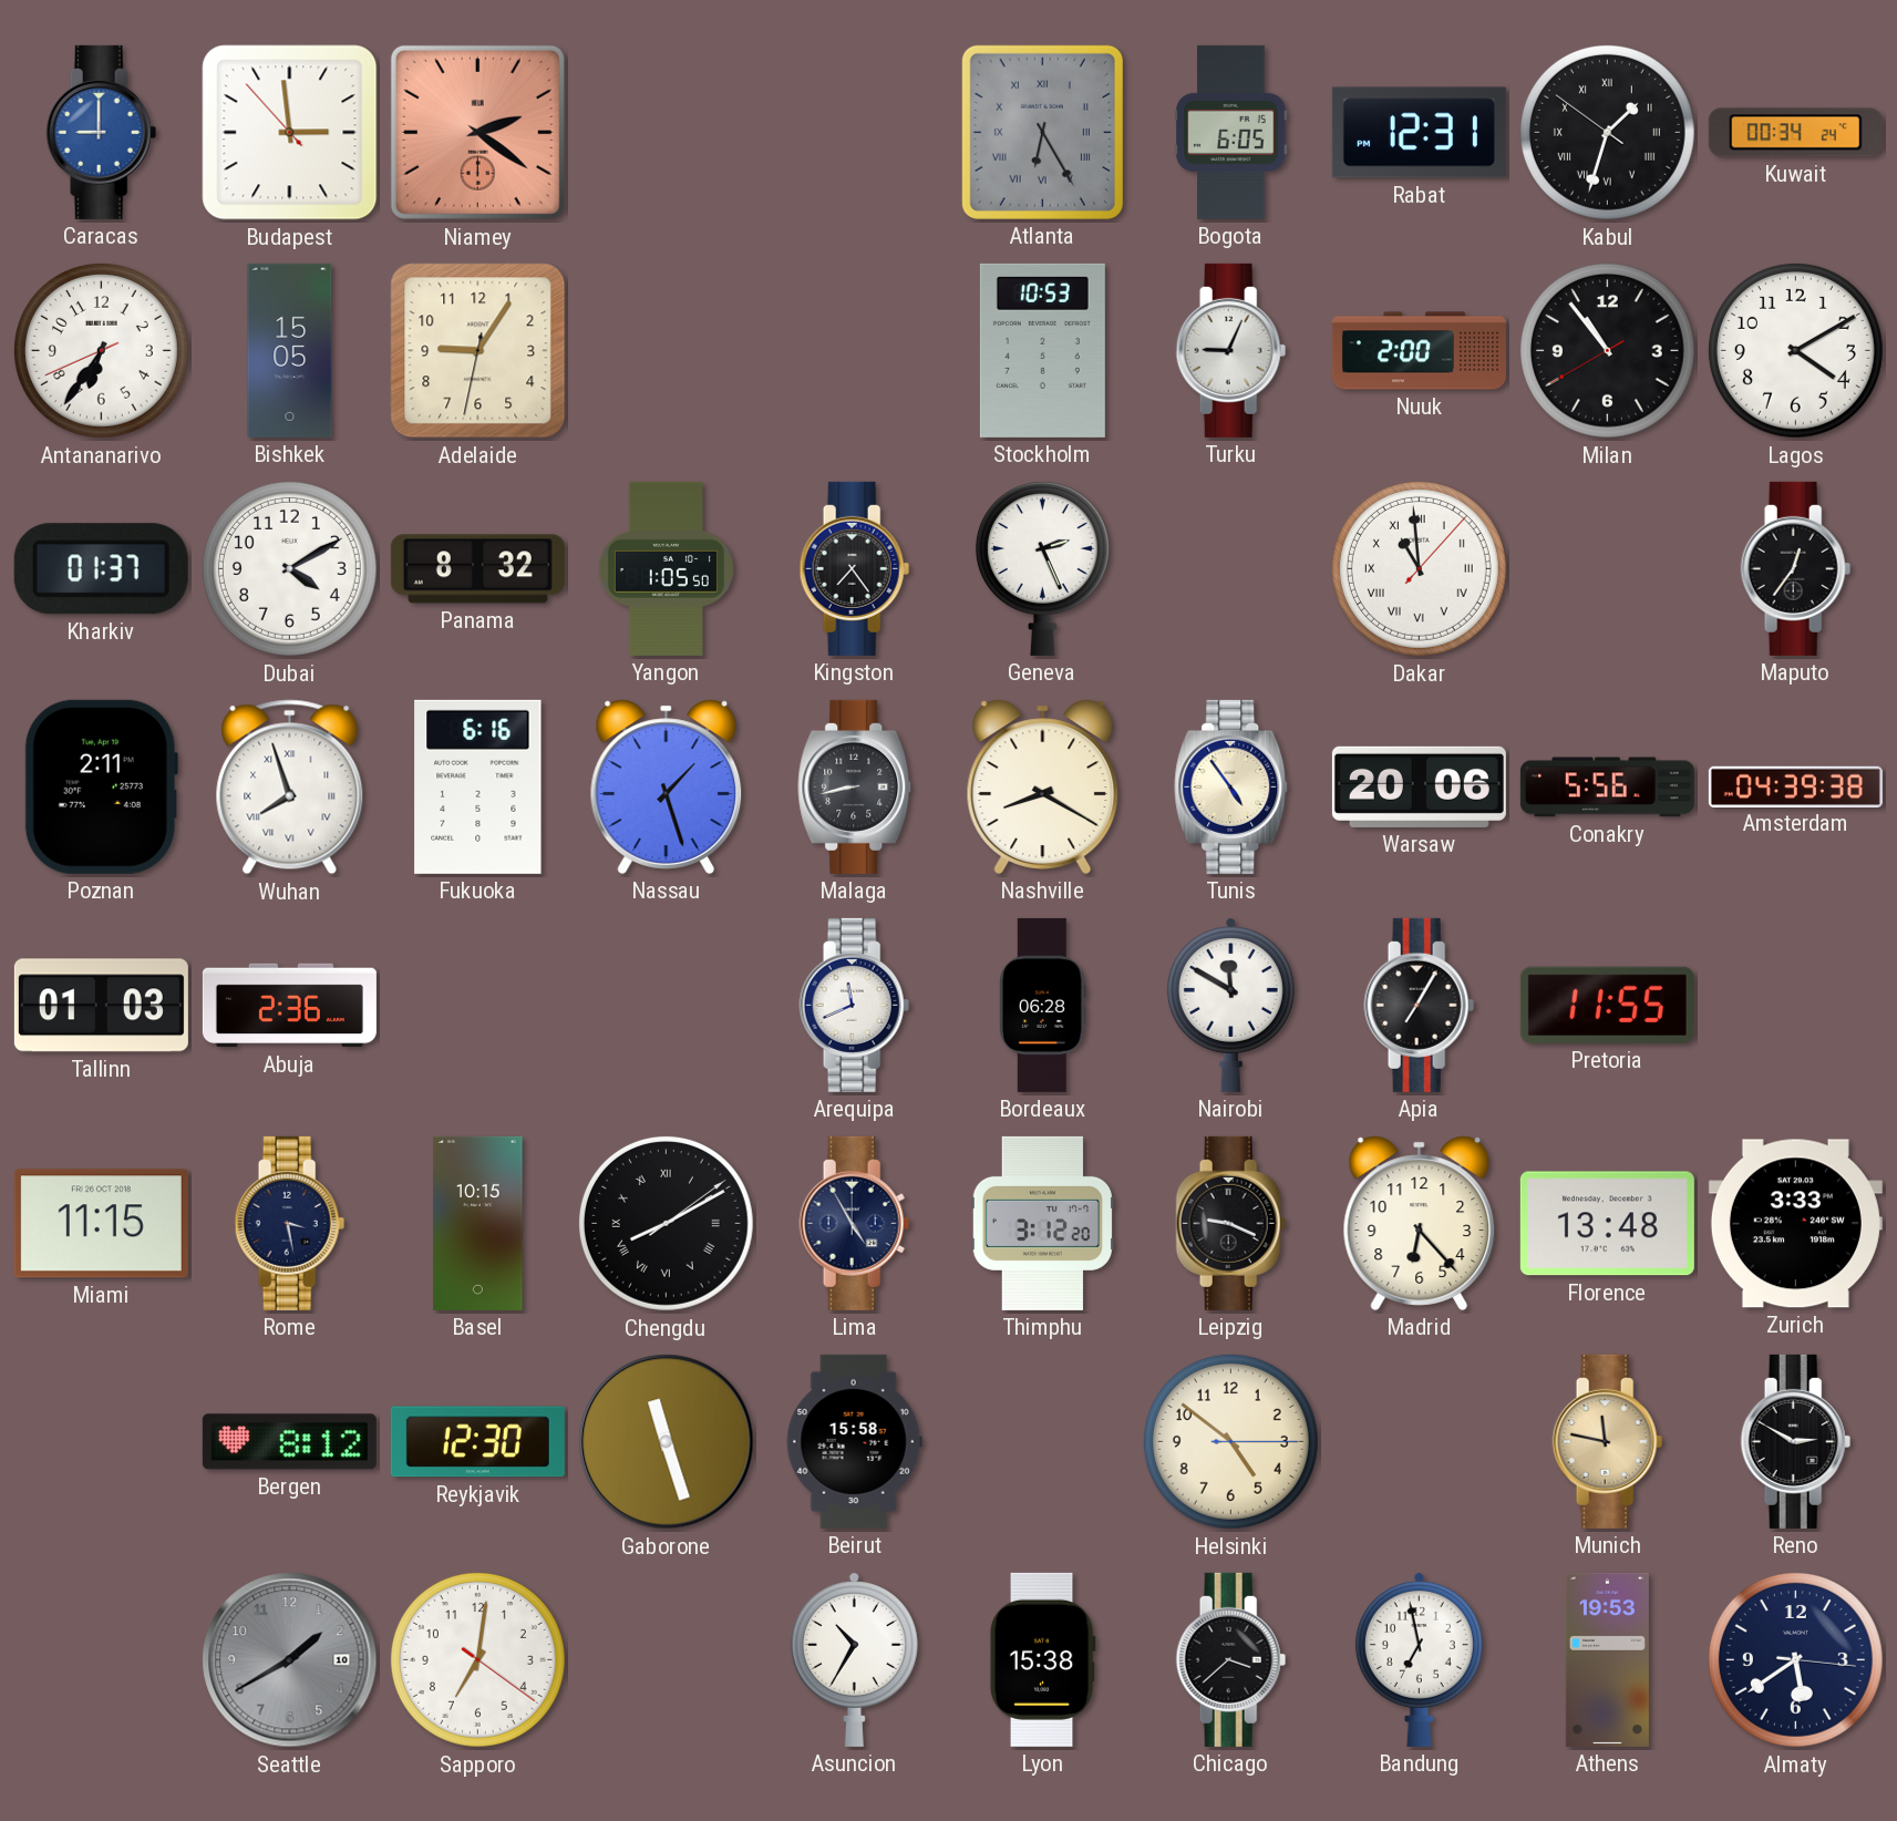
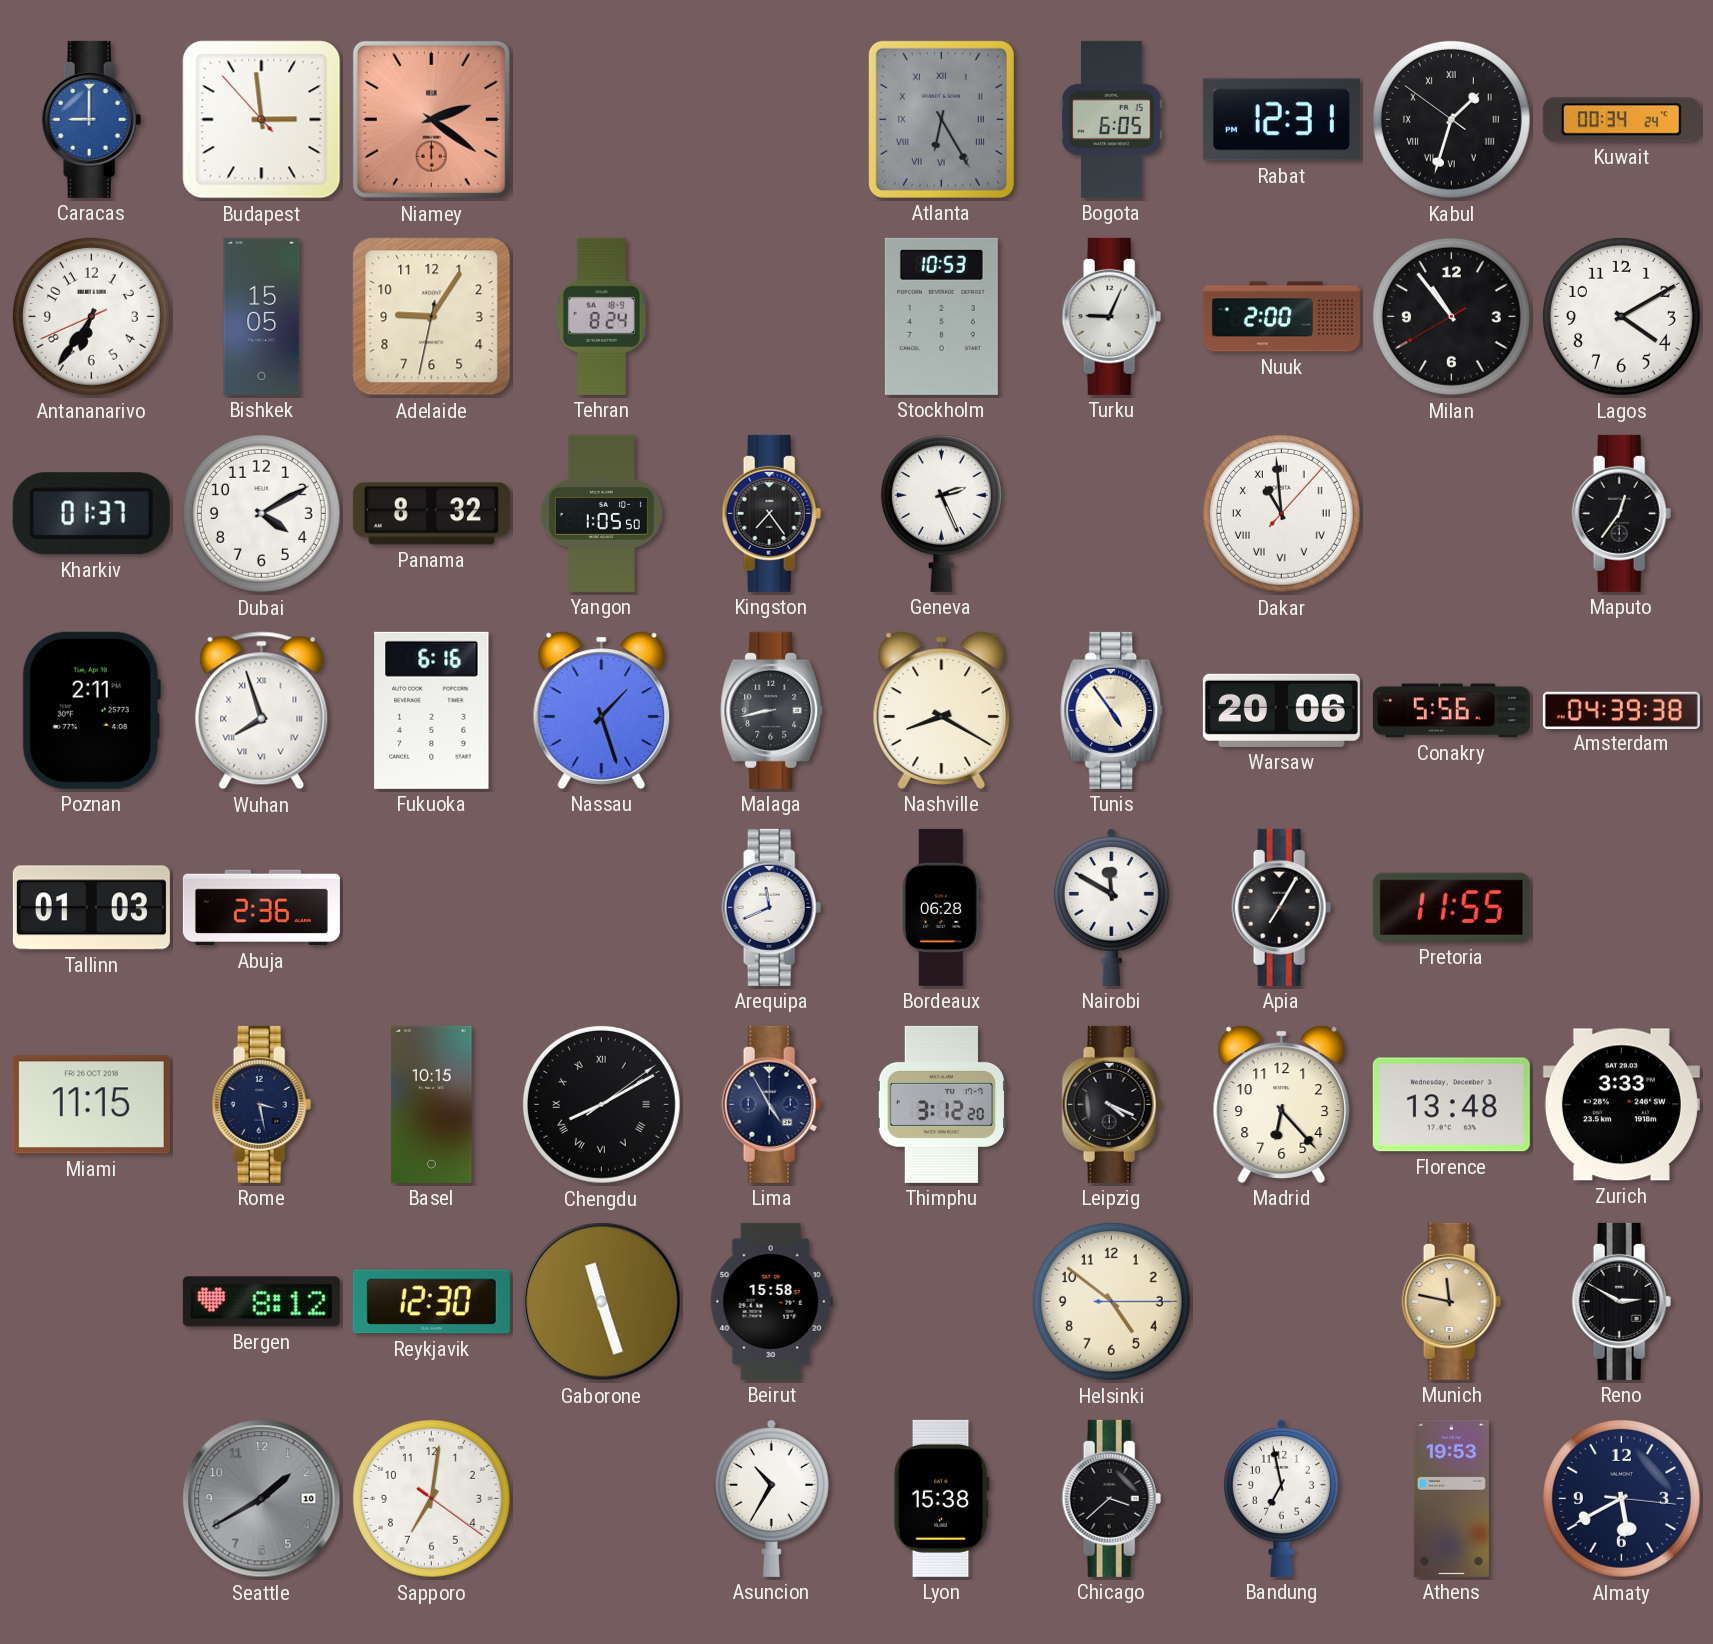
Tehran: none -> 8:24
Leipzig: 9:19 -> 4:19
Almaty: 5:39 -> 5:40
